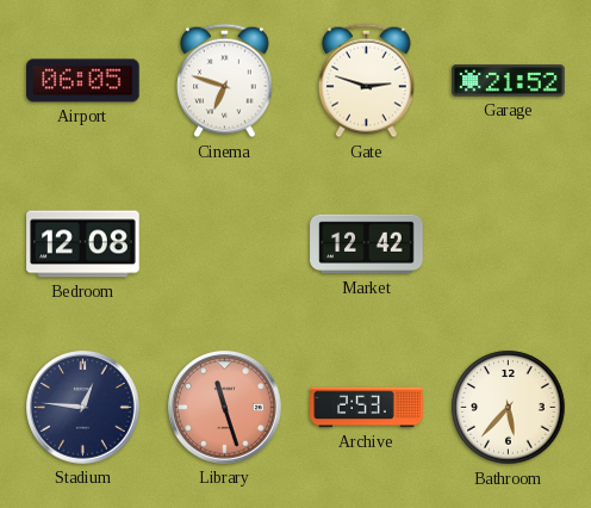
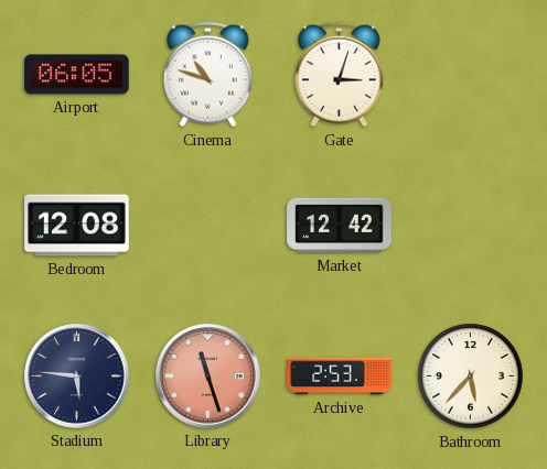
Cinema: 6:48 -> 10:48
Gate: 2:48 -> 3:03
Garage: 21:52 -> none
Stadium: 12:46 -> 5:46
